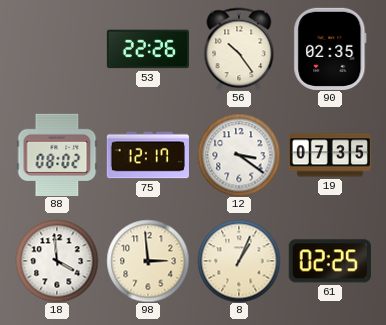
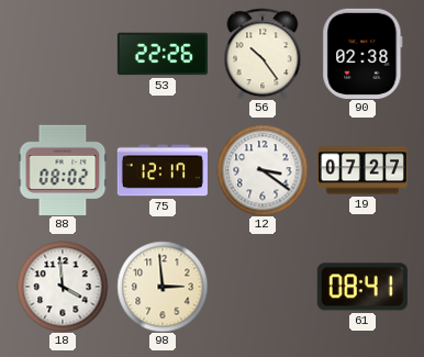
90: 02:35 -> 02:38
19: 07:35 -> 07:27
8: 1:04 -> none
61: 02:25 -> 08:41
